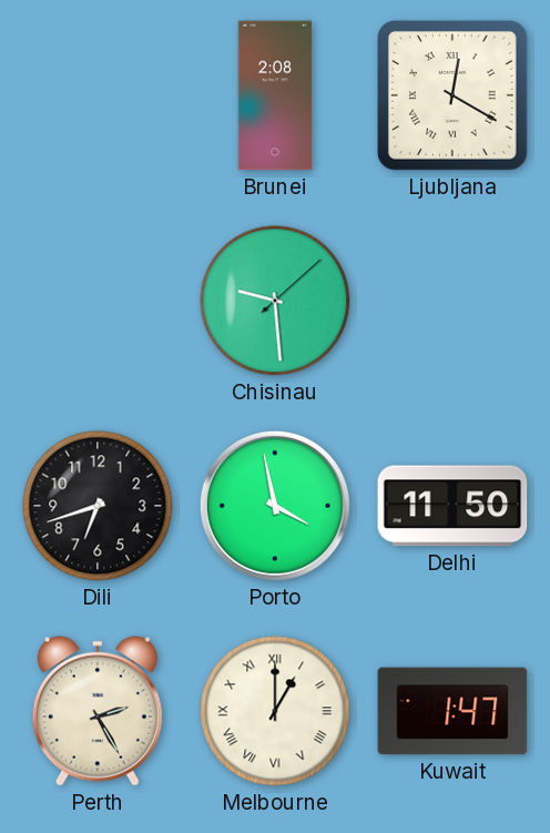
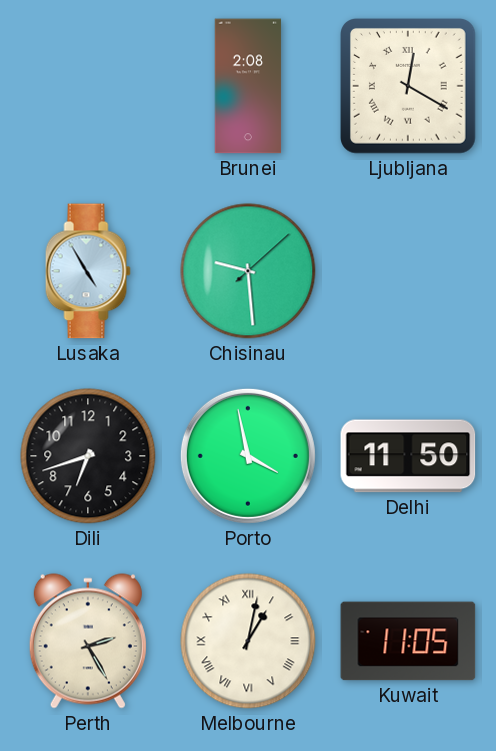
Lusaka: none -> 4:55
Melbourne: 1:00 -> 1:02
Kuwait: 1:47 -> 11:05
